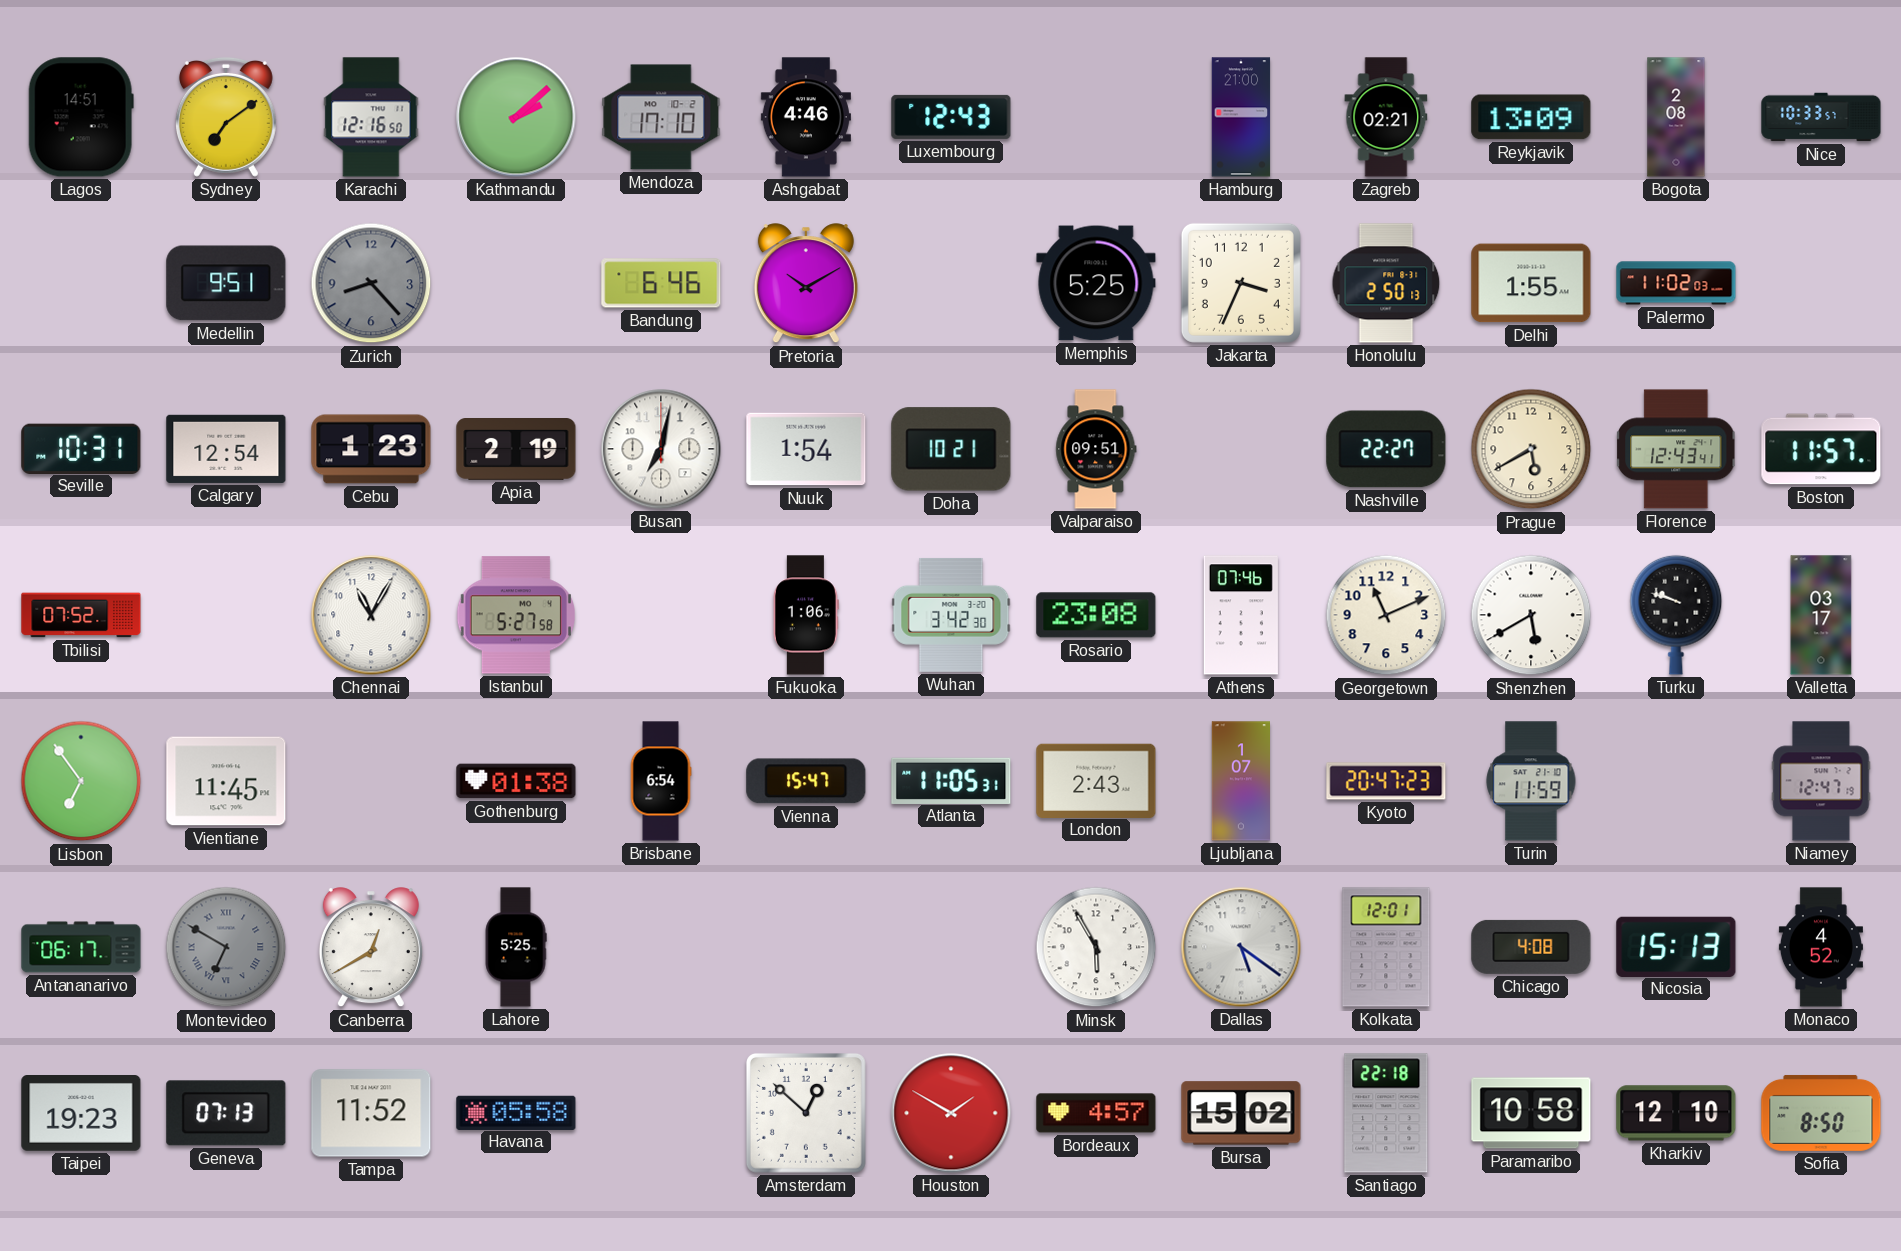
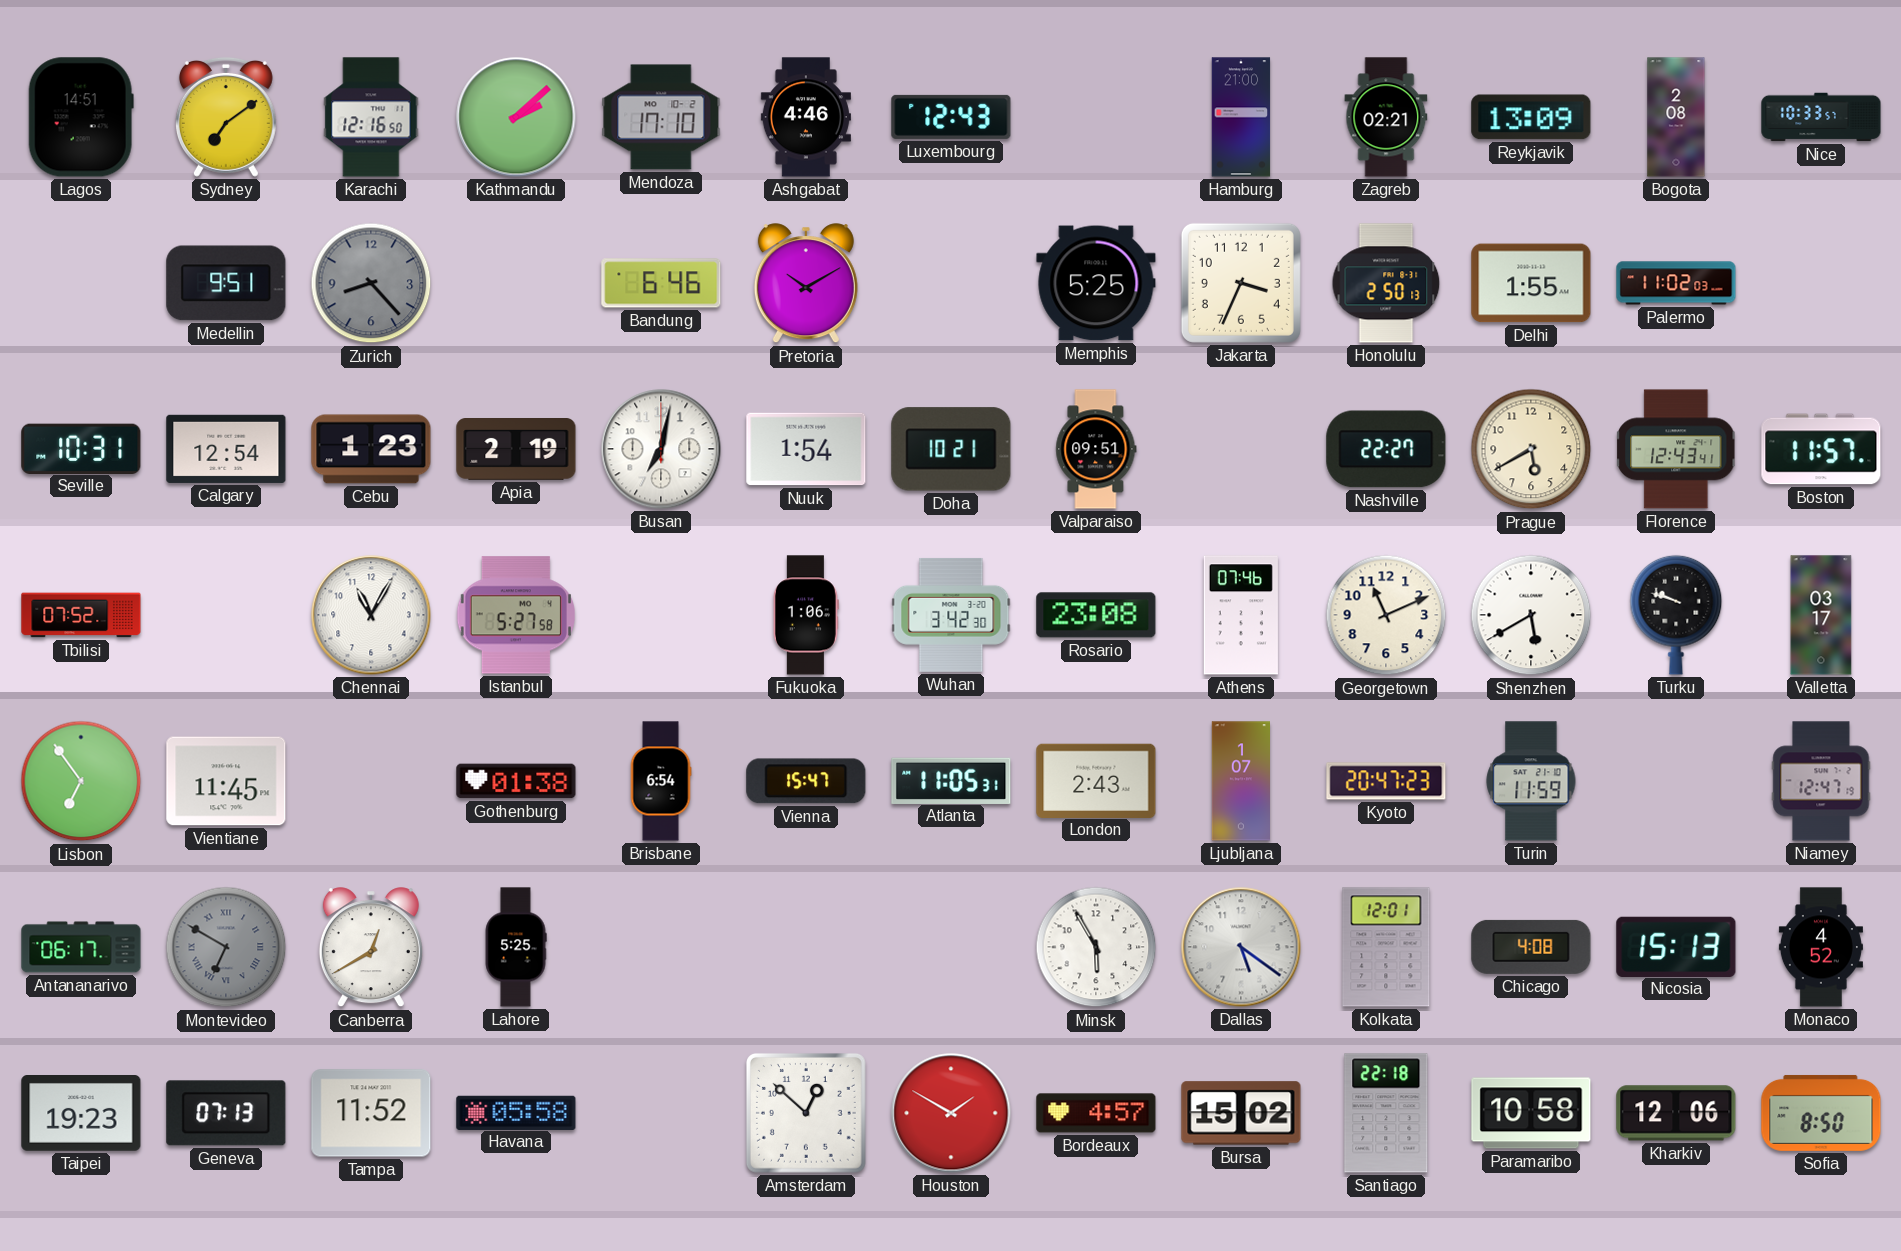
Kharkiv: 12:10 -> 12:06
